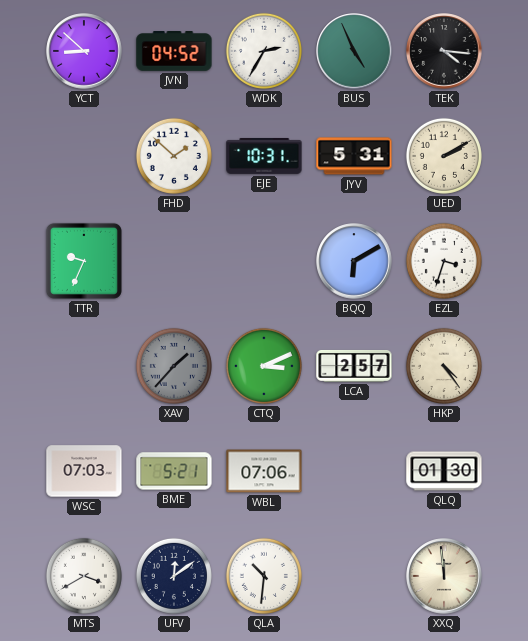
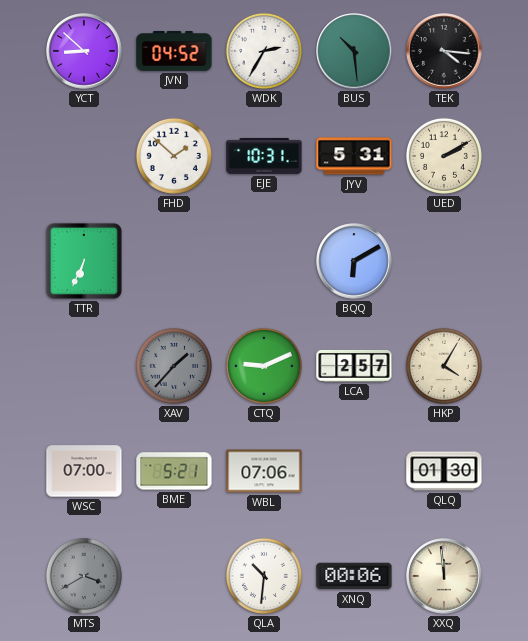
BUS: 4:56 -> 10:29
TTR: 9:34 -> 6:34
EZL: 3:33 -> none
CTQ: 3:11 -> 9:11
HKP: 4:24 -> 4:05
WSC: 07:03 -> 07:00
MTS dial: white -> grey
UFV: 12:09 -> none
XNQ: none -> 00:06
